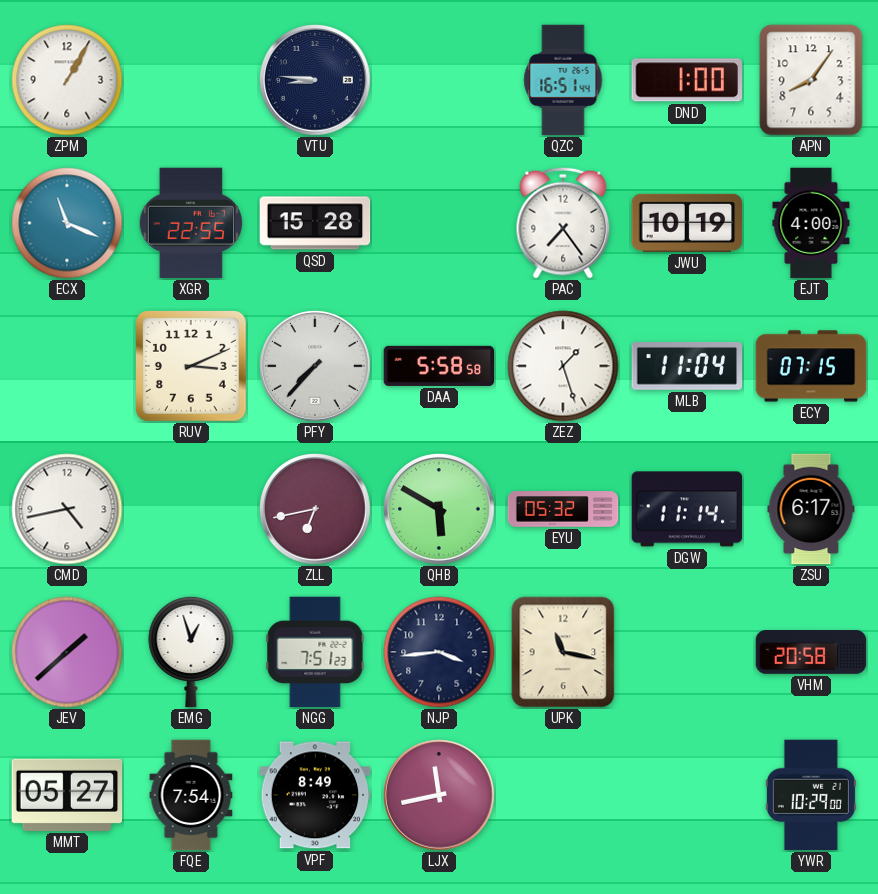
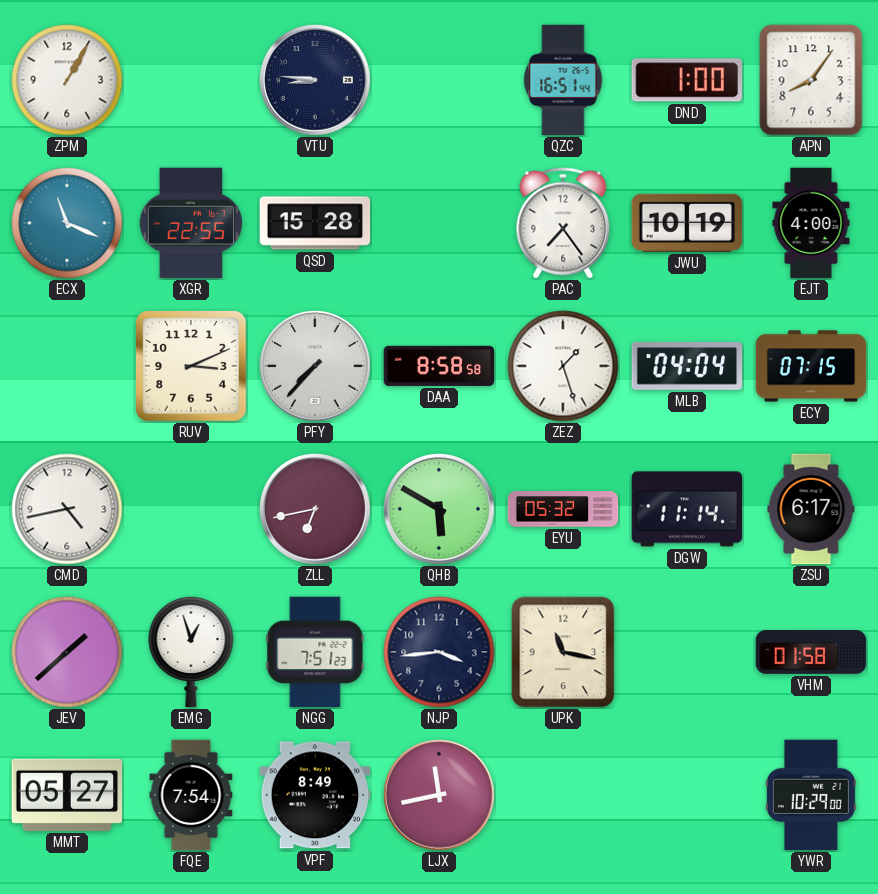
DAA: 5:58 -> 8:58
MLB: 11:04 -> 04:04
VHM: 20:58 -> 01:58
